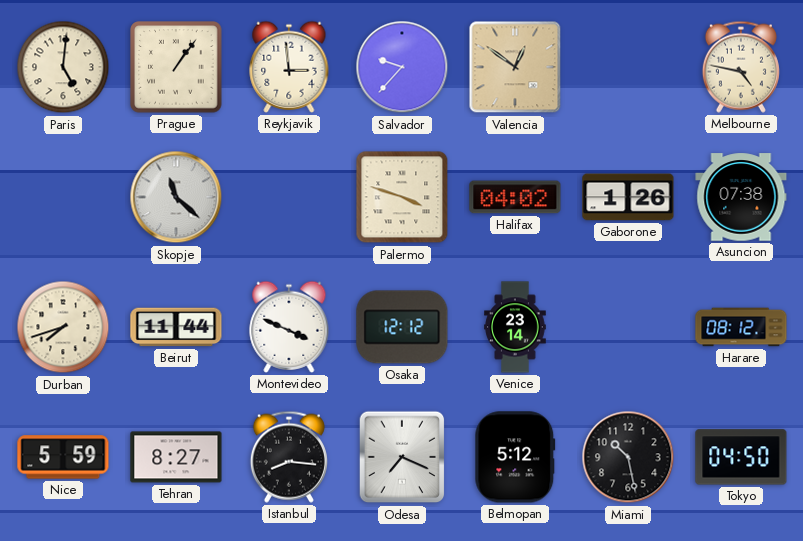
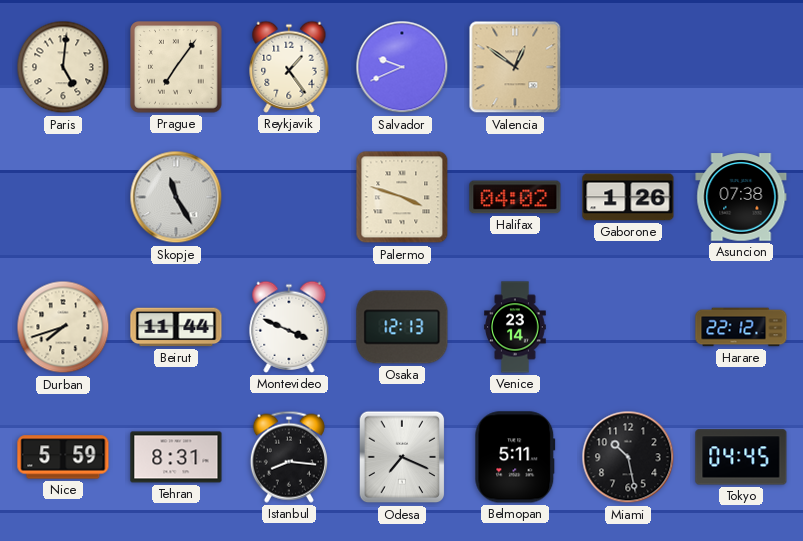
Prague: 1:06 -> 7:06
Reykjavik: 2:59 -> 1:24
Salvador: 9:37 -> 9:41
Melbourne: 4:47 -> none
Skopje: 11:22 -> 11:25
Osaka: 12:12 -> 12:13
Harare: 08:12 -> 22:12
Tehran: 8:27 -> 8:31
Belmopan: 5:12 -> 5:11
Tokyo: 04:50 -> 04:45
